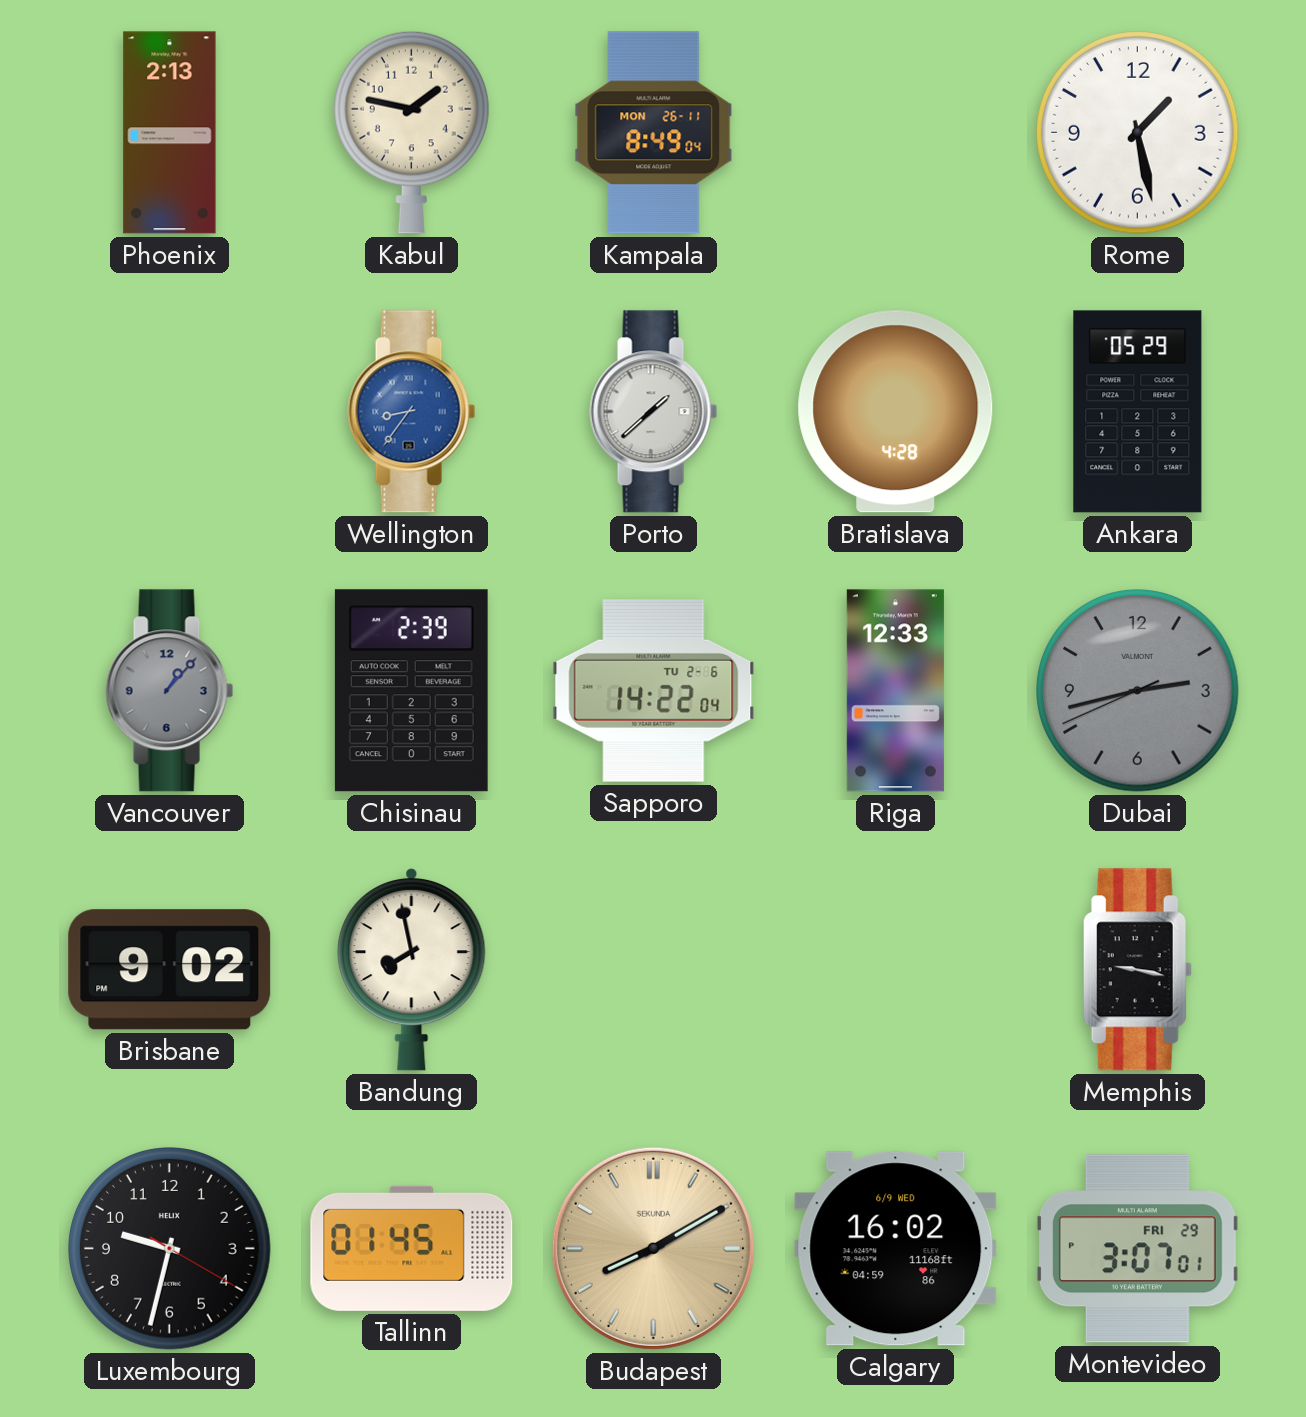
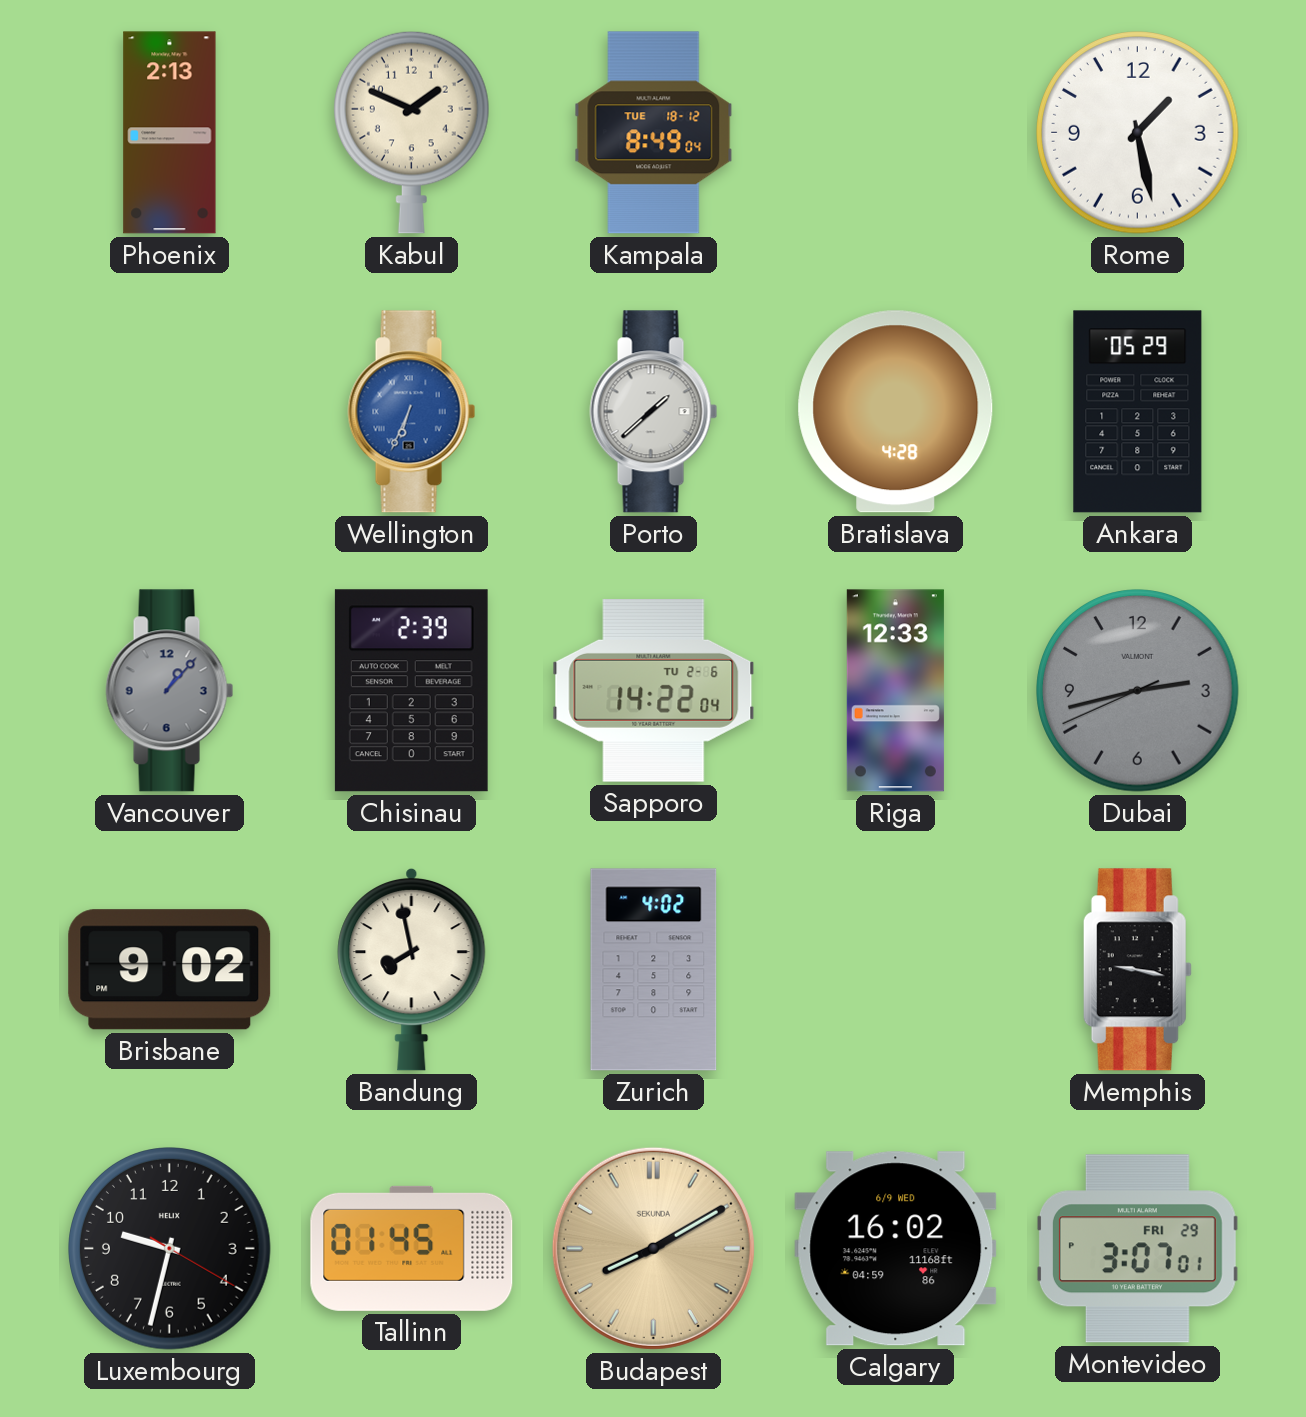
Kabul: 1:47 -> 1:49
Kampala date: MON 26-11 -> TUE 18-12
Wellington: 8:36 -> 6:34
Zurich: none -> 4:02
